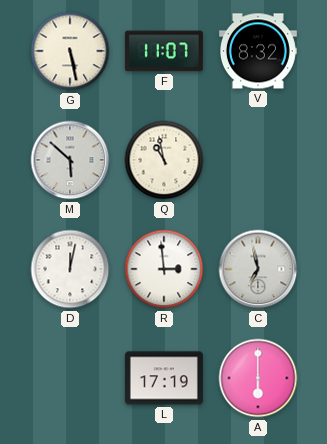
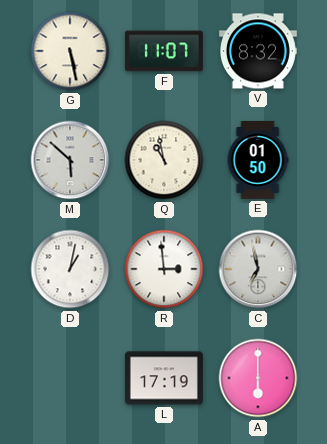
E: none -> 01:50
D: 12:02 -> 1:02
